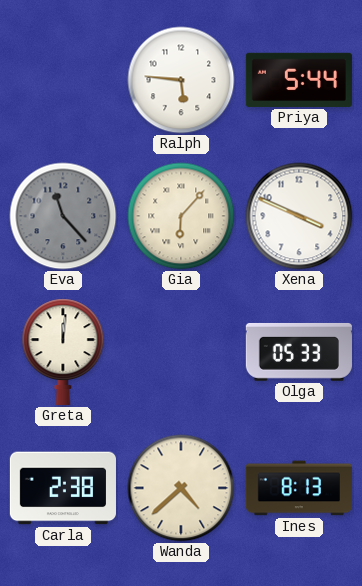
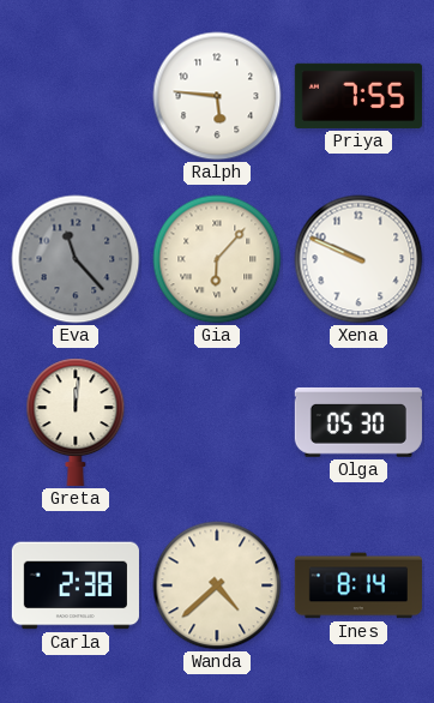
Priya: 5:44 -> 7:55
Xena: 3:49 -> 9:49
Olga: 05:33 -> 05:30
Ines: 8:13 -> 8:14
